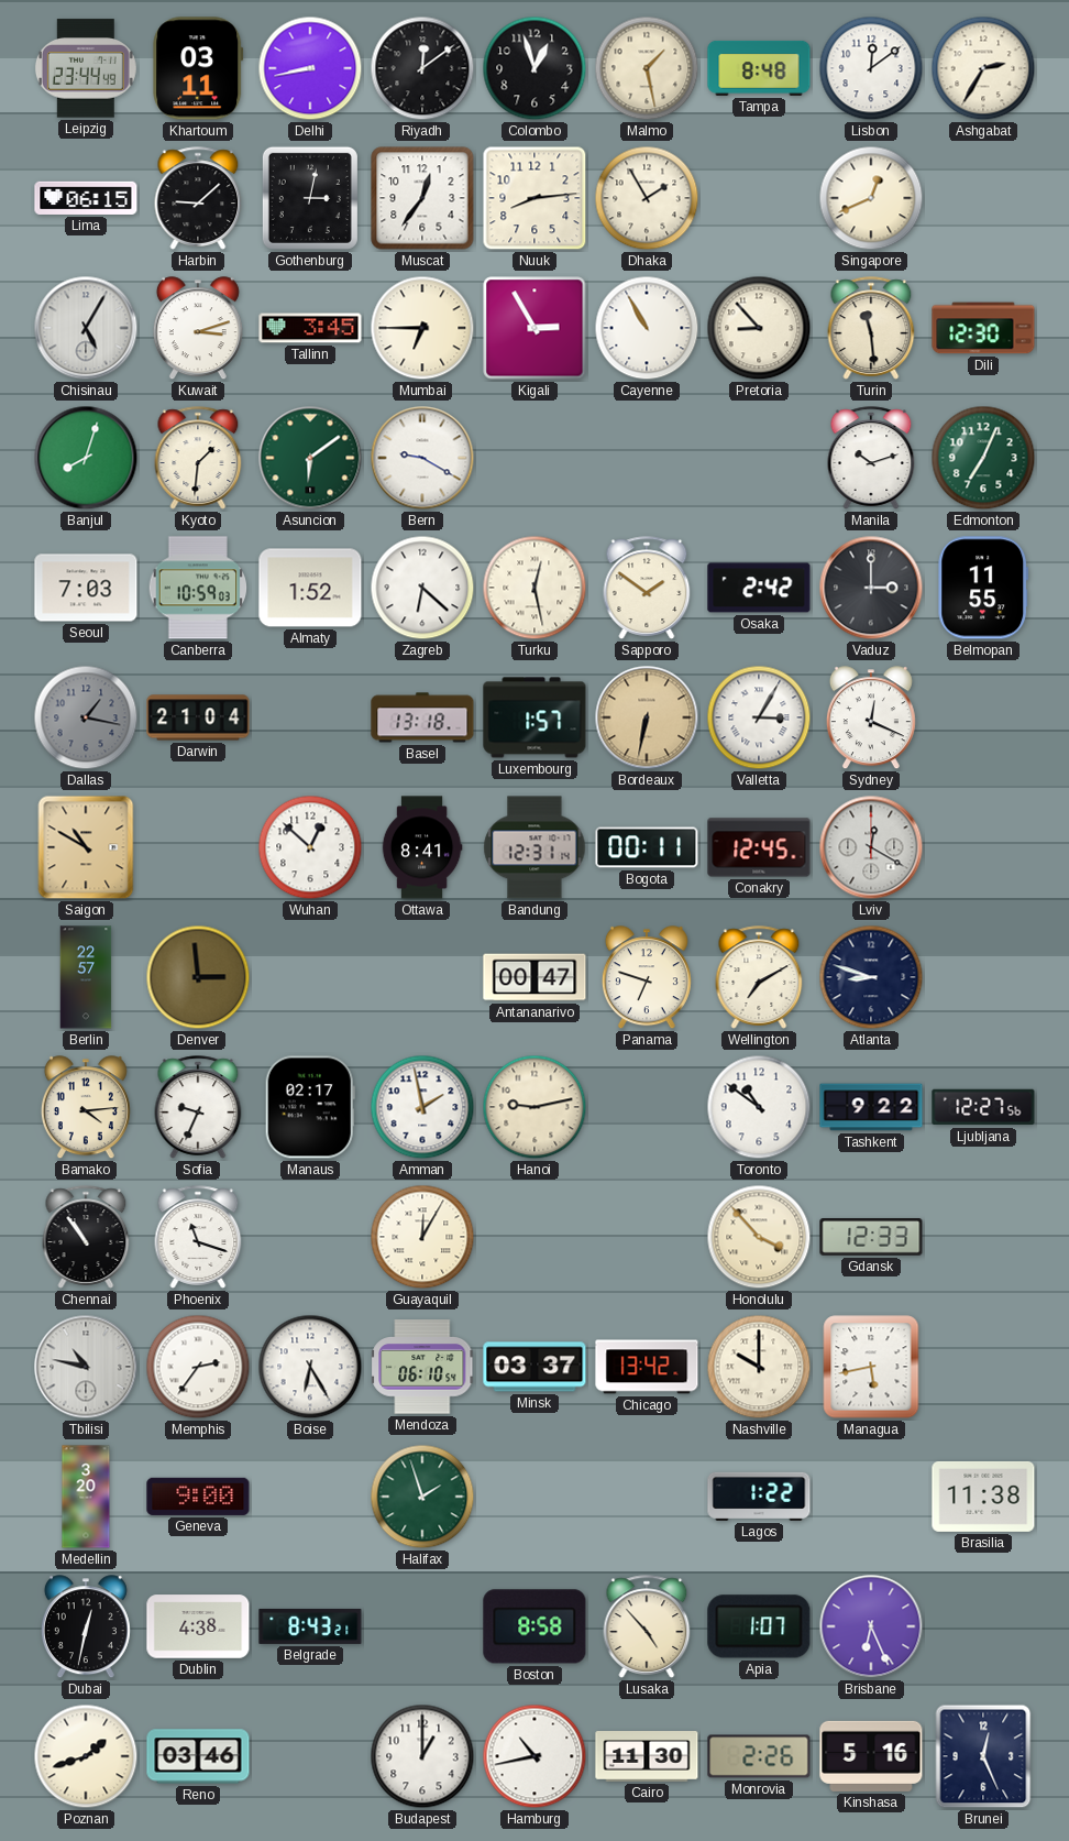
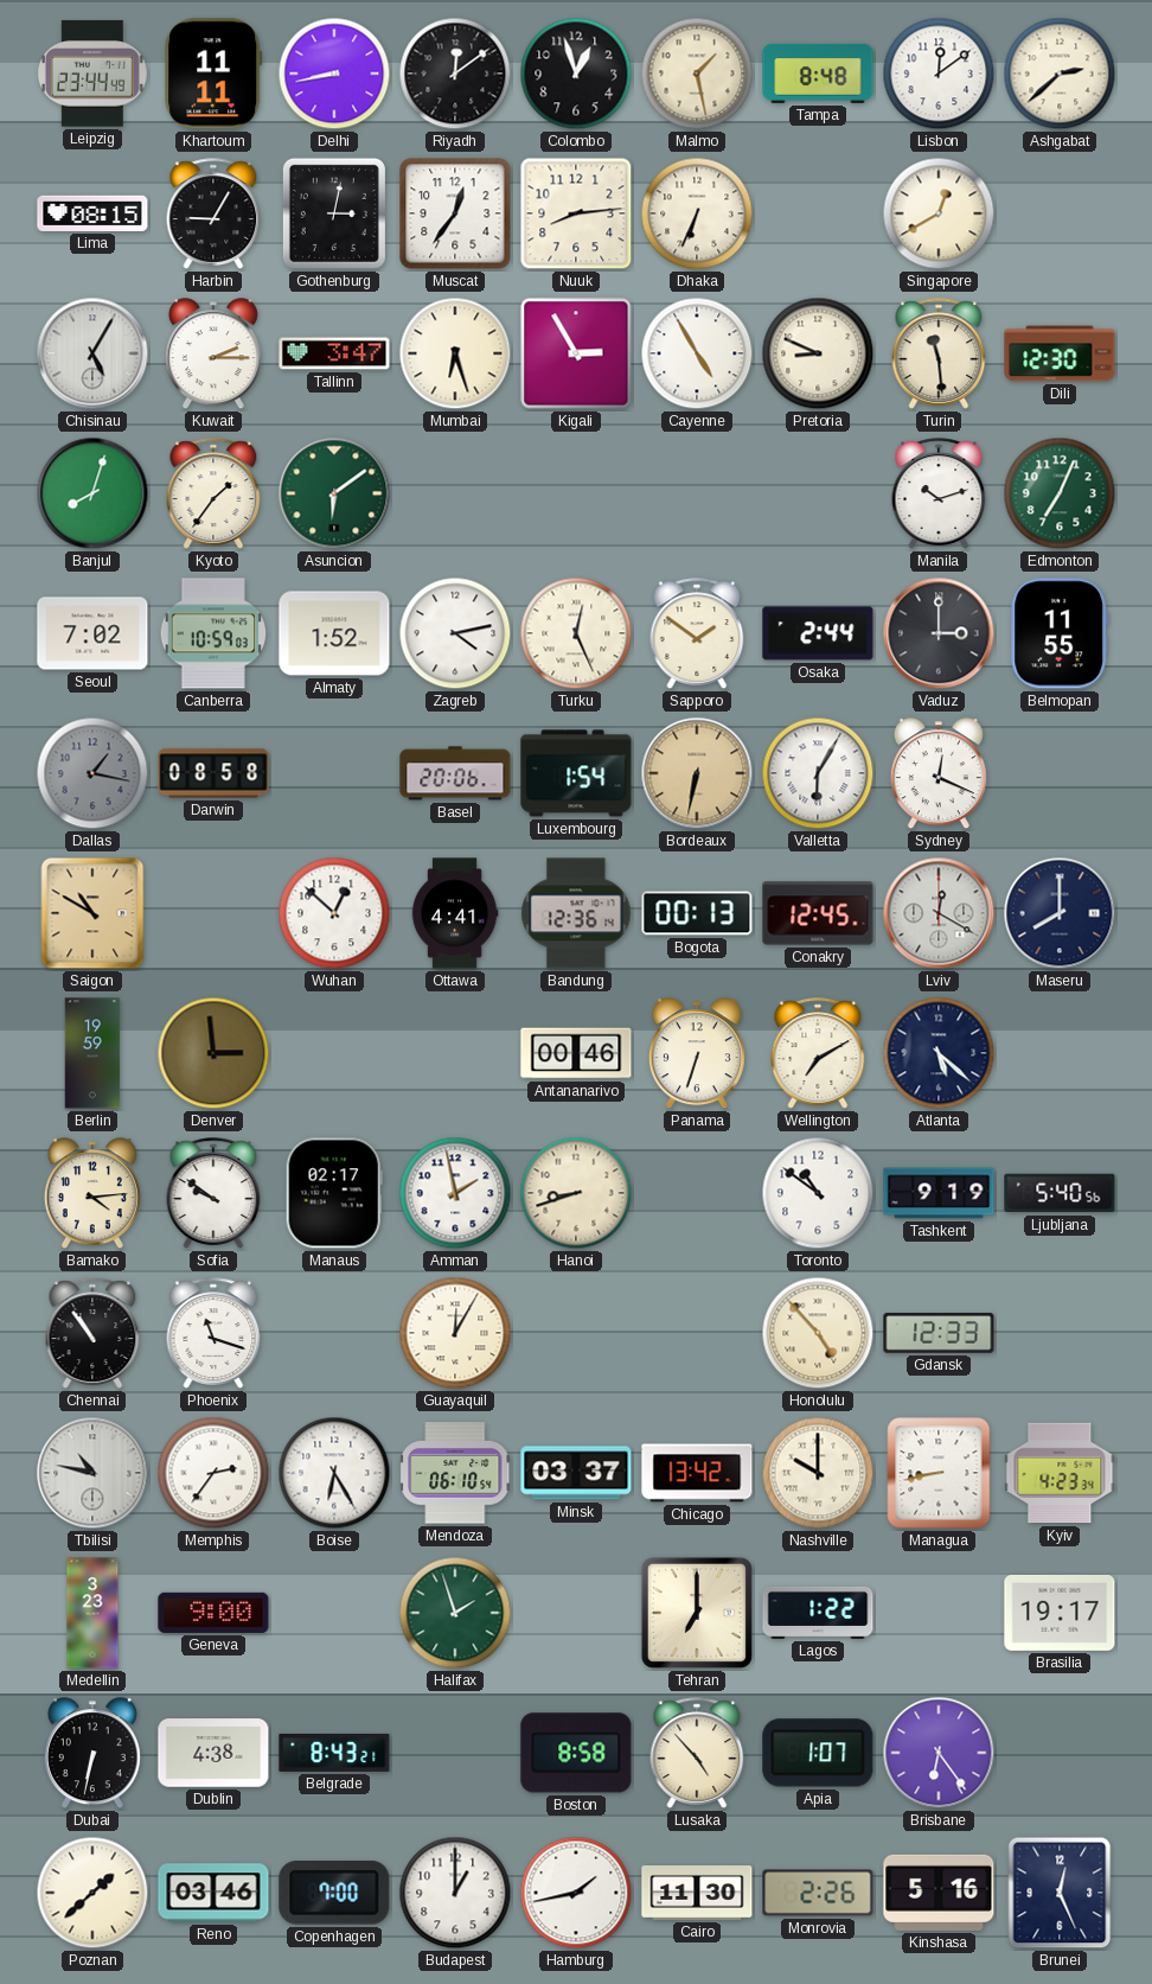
Khartoum: 03:11 -> 11:11
Ashgabat: 2:35 -> 2:38
Lima: 06:15 -> 08:15
Harbin: 9:08 -> 9:05
Dhaka: 1:55 -> 6:34
Singapore: 12:41 -> 12:40
Kuwait: 3:12 -> 2:15
Tallinn: 3:45 -> 3:47
Mumbai: 6:45 -> 6:27
Cayenne: 10:55 -> 4:55
Pretoria: 8:53 -> 8:49
Kyoto: 1:31 -> 1:36
Bern: 9:20 -> none
Seoul: 7:03 -> 7:02
Zagreb: 6:22 -> 4:13
Turku: 12:28 -> 12:26
Osaka: 2:42 -> 2:44
Darwin: 21:04 -> 08:58
Basel: 13:18 -> 20:06
Luxembourg: 1:57 -> 1:54
Valletta: 3:05 -> 6:05
Ottawa: 8:41 -> 4:41
Bandung: 12:31 -> 12:36
Bogota: 00:11 -> 00:13
Maseru: none -> 8:00
Berlin: 22:57 -> 19:59
Antananarivo: 00:47 -> 00:46
Panama: 6:48 -> 6:33
Atlanta: 8:48 -> 5:22
Sofia: 9:34 -> 9:51
Hanoi: 9:13 -> 8:42
Tashkent: 9:22 -> 9:19
Ljubljana: 12:27 -> 5:40
Honolulu: 3:53 -> 4:53
Managua: 5:43 -> 8:43
Kyiv: none -> 4:23
Medellin: 3:20 -> 3:23
Tehran: none -> 7:00
Brasilia: 11:38 -> 19:17
Dubai: 12:32 -> 6:32
Brisbane: 6:26 -> 6:24
Poznan: 1:42 -> 1:38
Copenhagen: none -> 7:00
Hamburg: 10:43 -> 1:43
